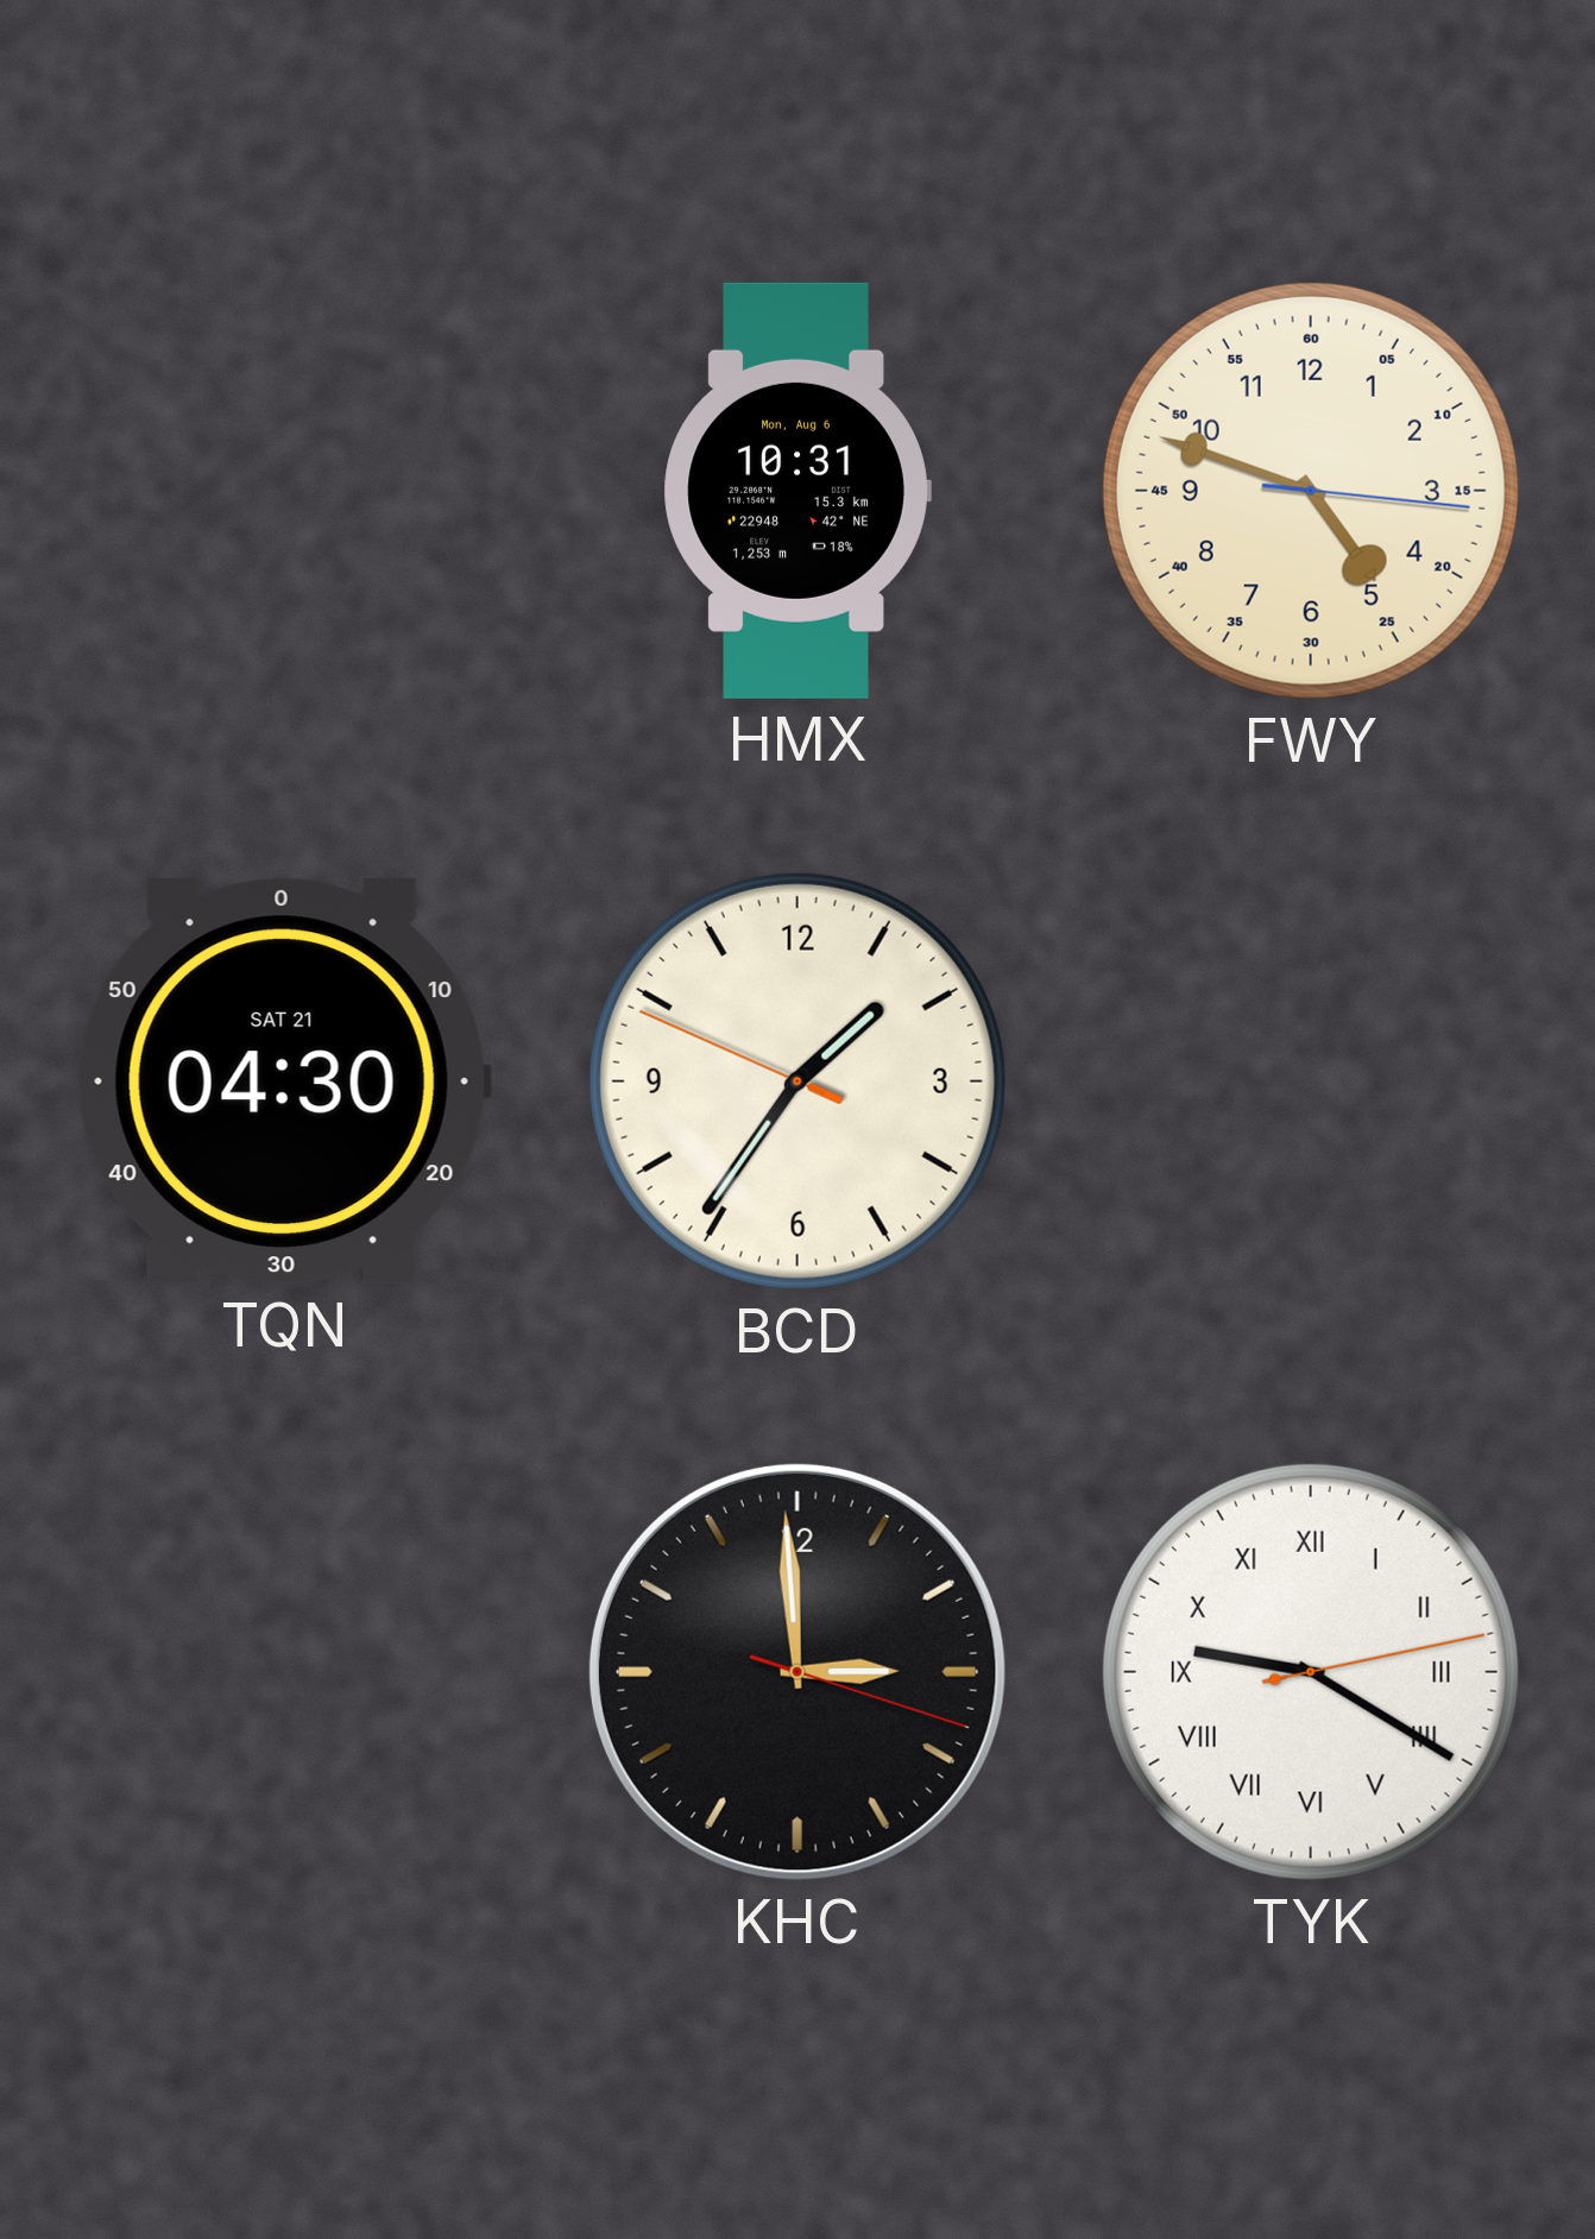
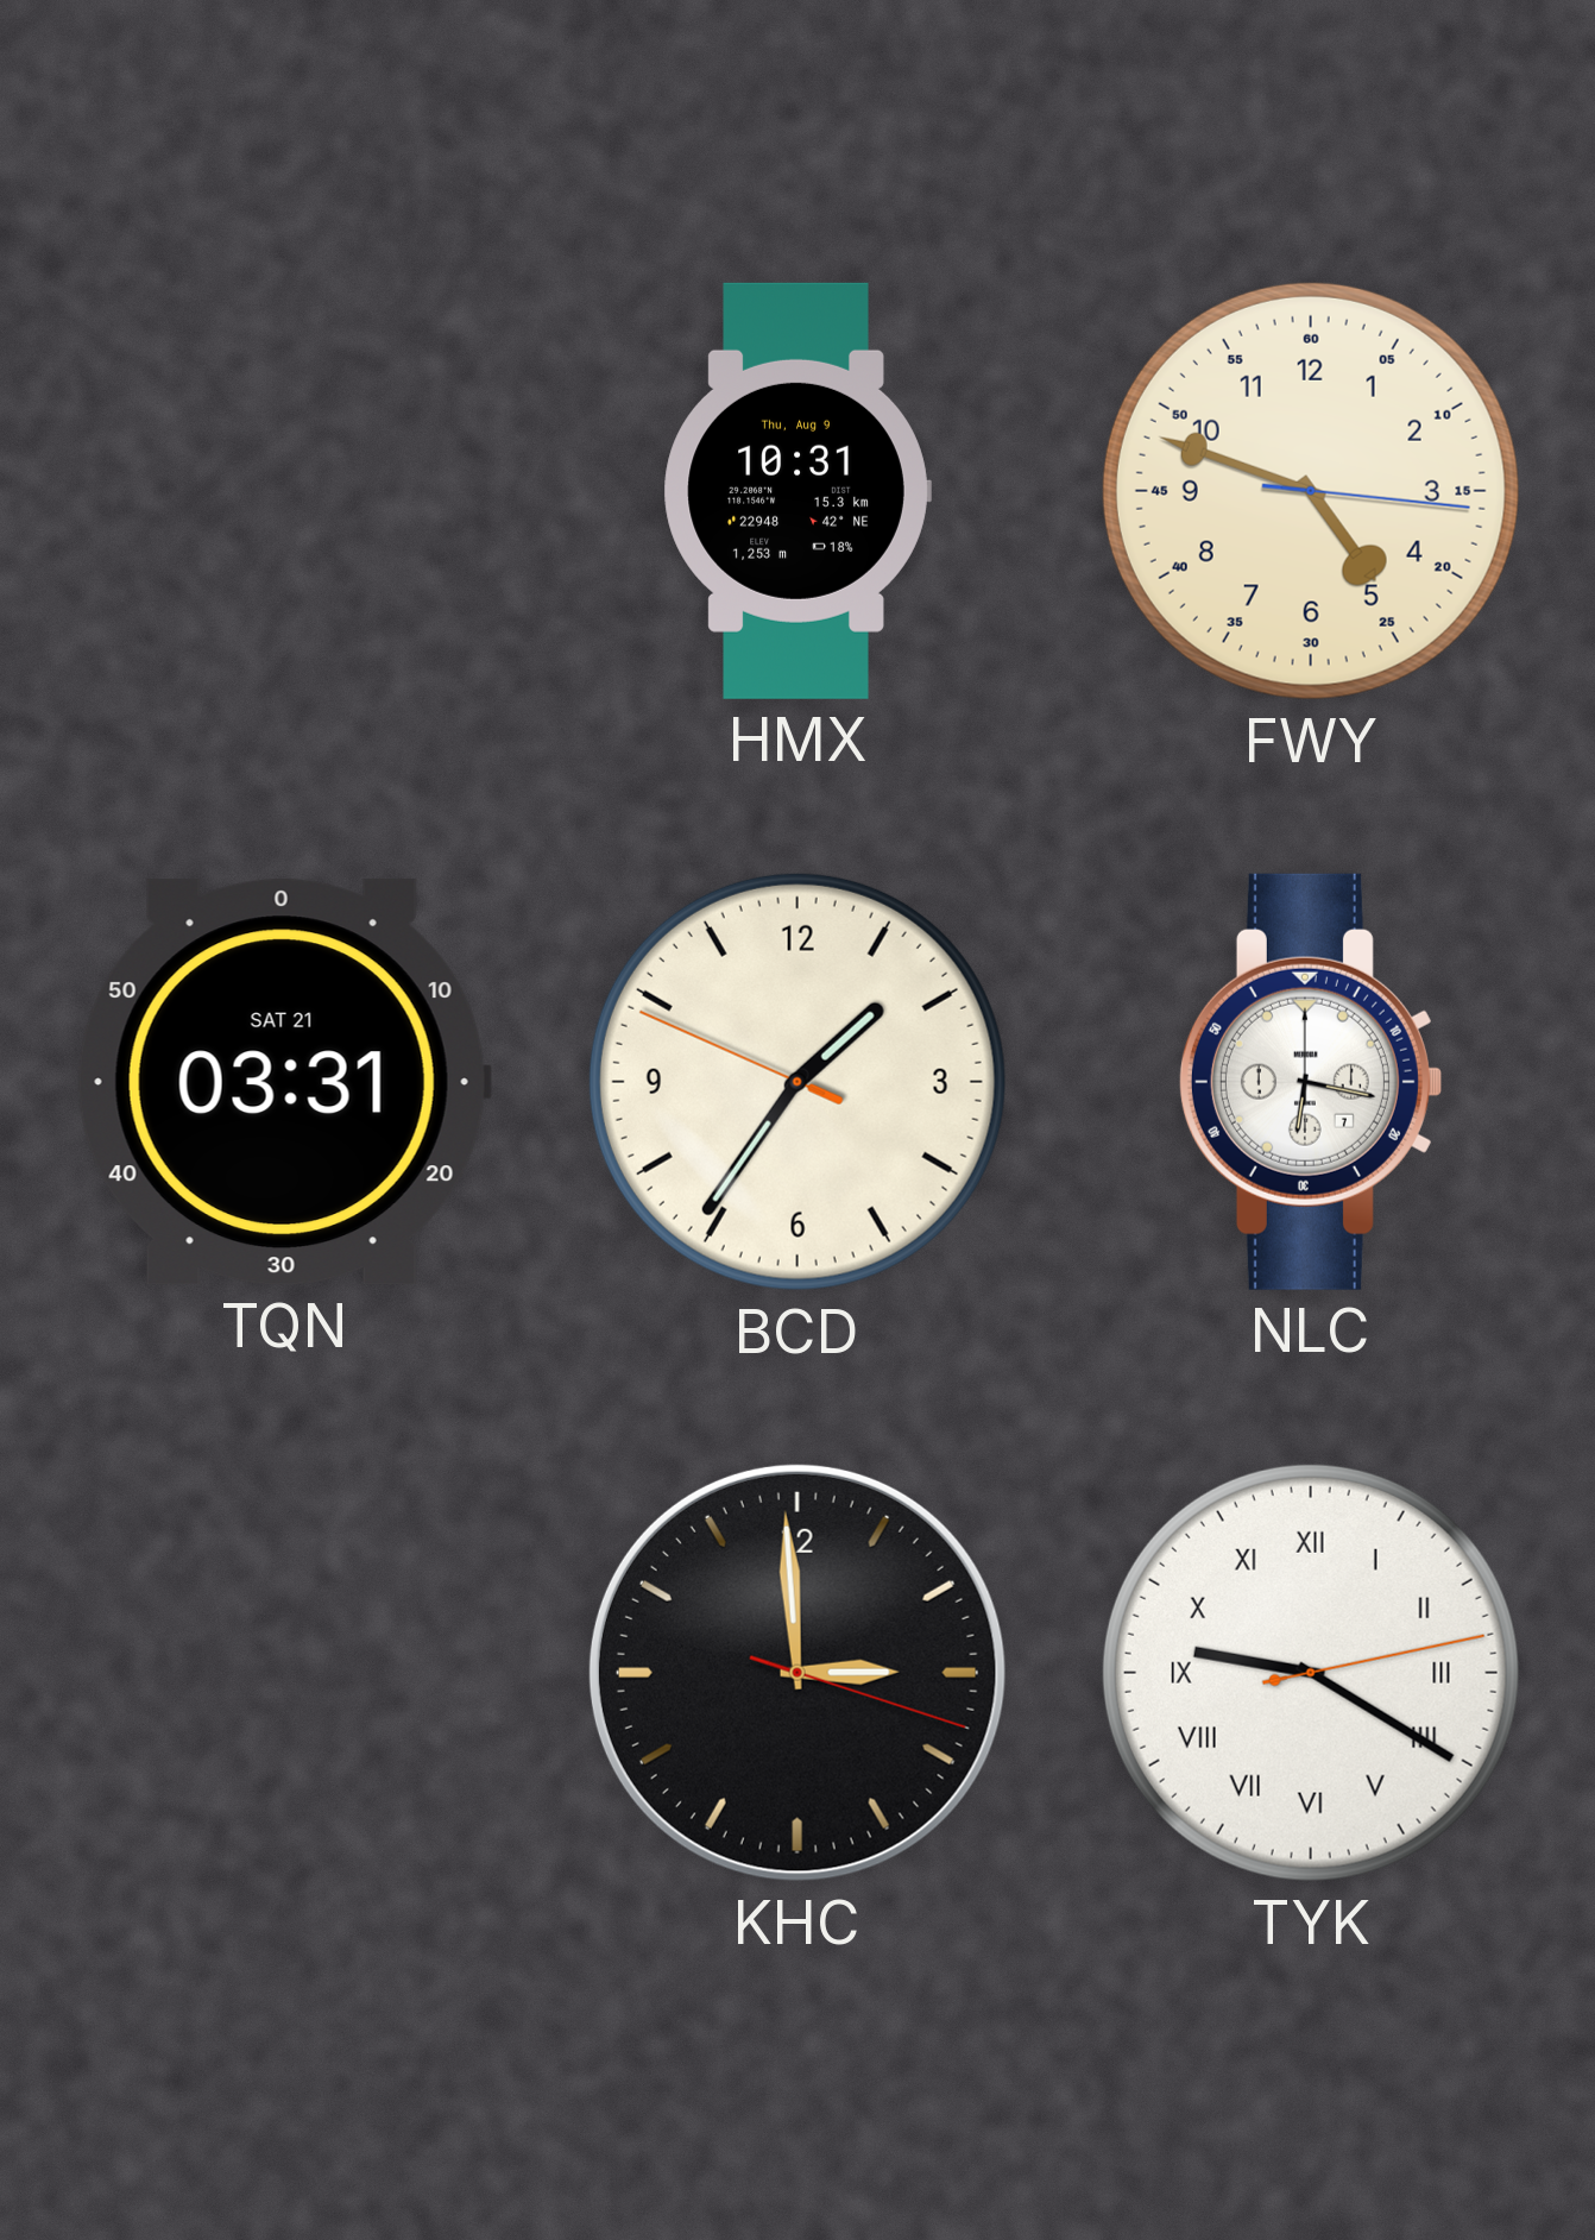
HMX date: Mon, Aug 6 -> Thu, Aug 9
TQN: 04:30 -> 03:31
NLC: none -> 6:17
